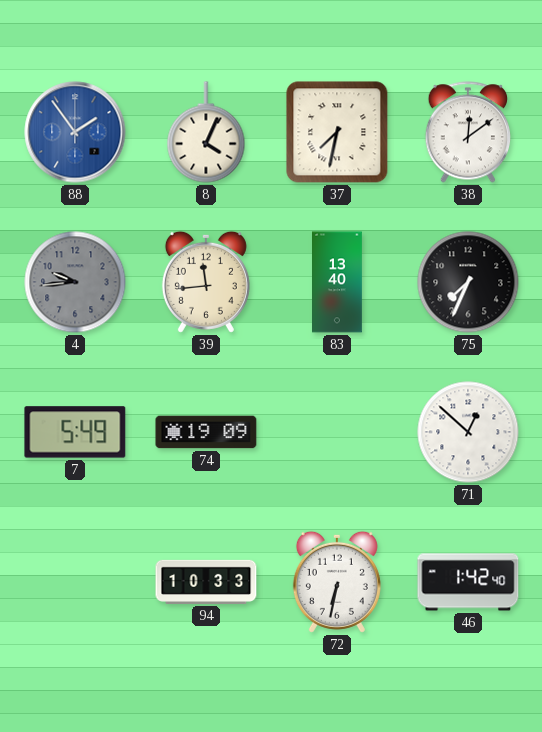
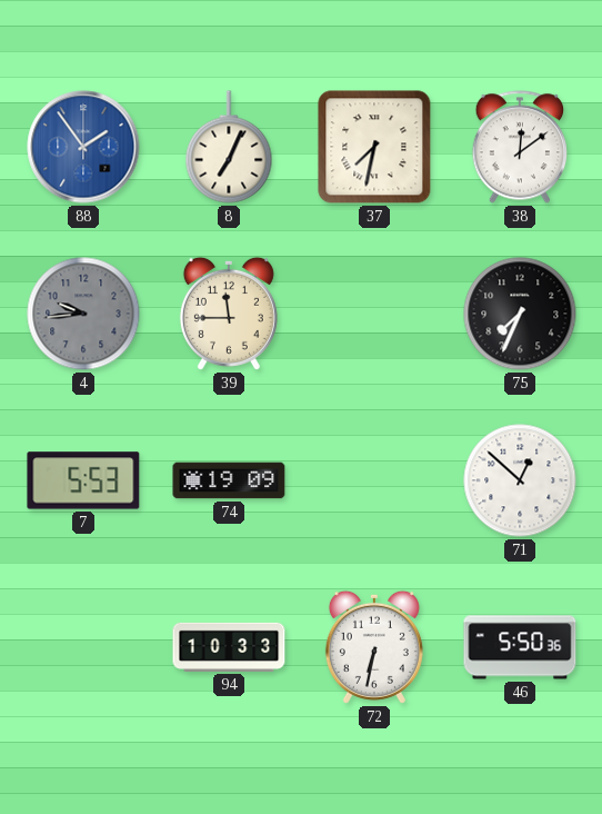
8: 4:04 -> 7:04
39: 11:44 -> 11:45
83: 13:40 -> none
7: 5:49 -> 5:53
46: 1:42 -> 5:50
